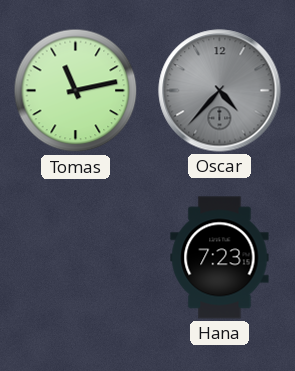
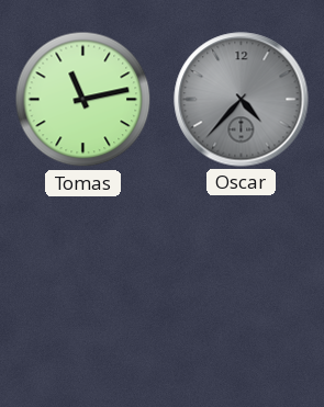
Hana: 7:23 -> none
